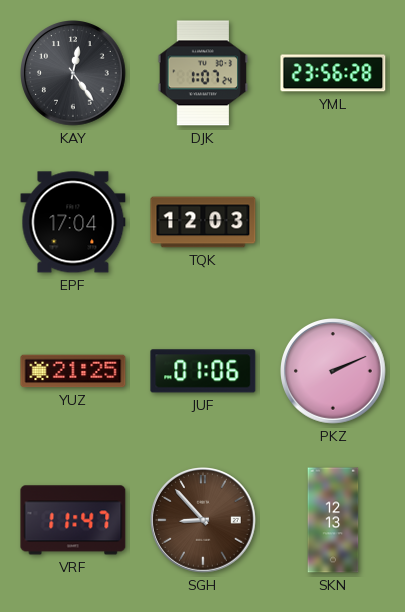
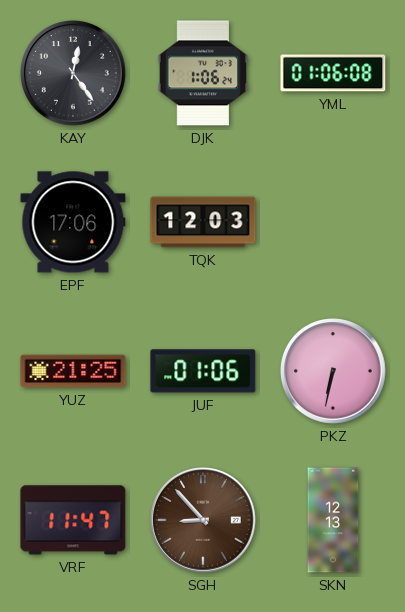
DJK: 1:07 -> 1:06
YML: 23:56 -> 01:06
EPF: 17:04 -> 17:06
PKZ: 2:11 -> 6:32
